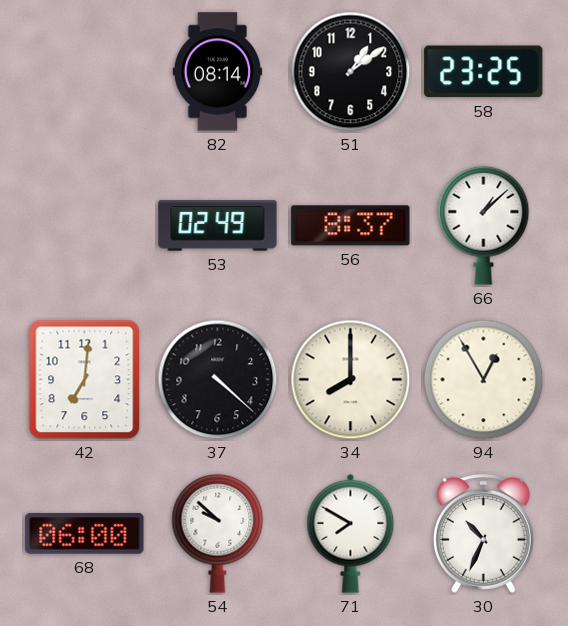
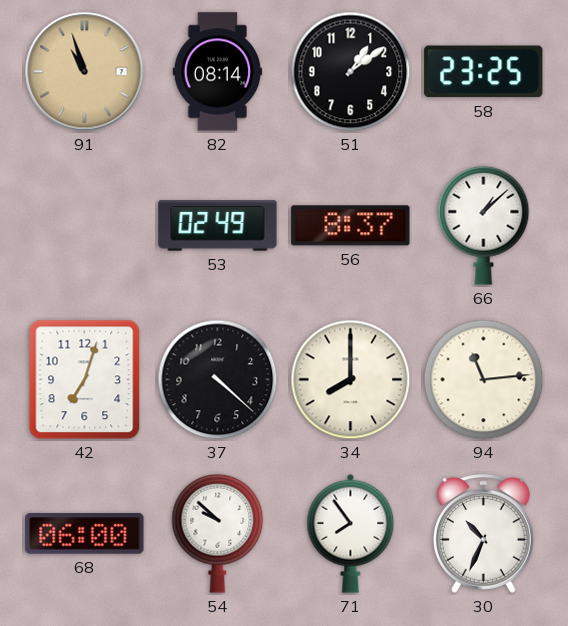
91: none -> 10:57
42: 7:01 -> 7:03
94: 12:55 -> 11:14
71: 7:50 -> 7:54
